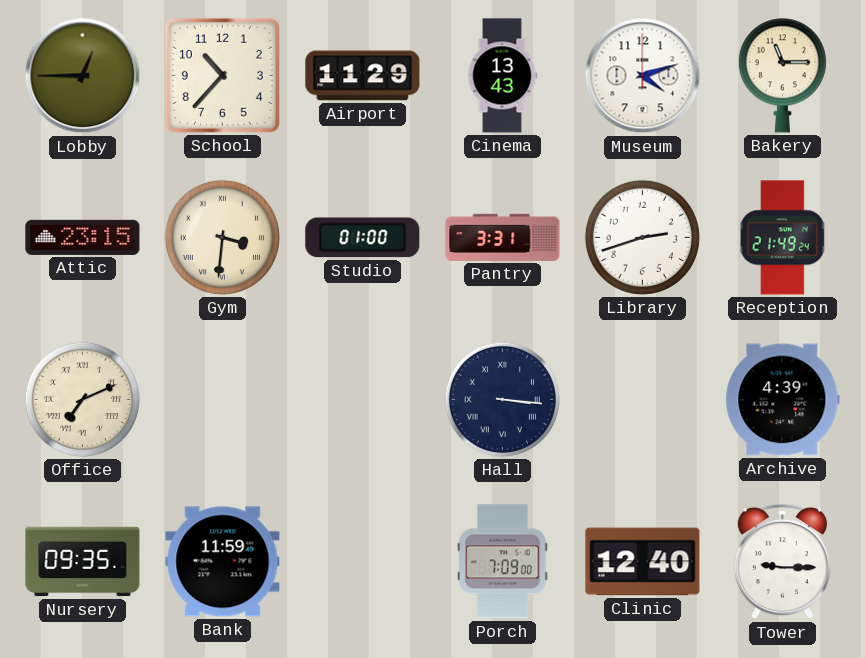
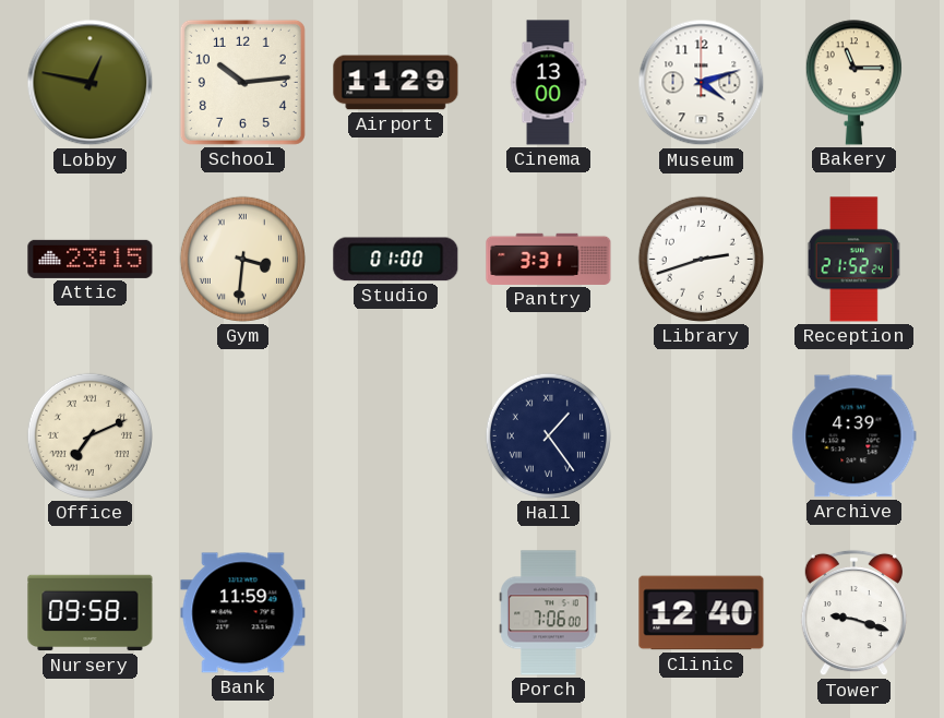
Lobby: 12:45 -> 12:47
School: 10:37 -> 10:14
Cinema: 13:43 -> 13:00
Reception: 21:49 -> 21:52
Hall: 3:16 -> 1:24
Nursery: 09:35 -> 09:58
Porch: 7:09 -> 7:06
Tower: 9:15 -> 9:18
